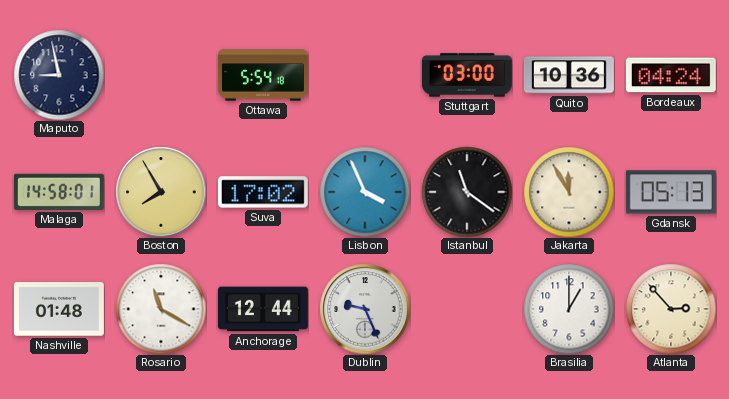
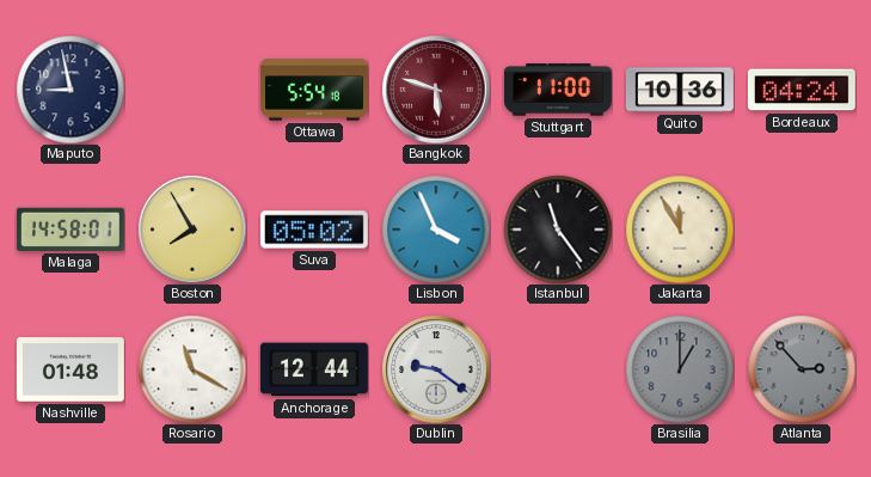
Bangkok: none -> 5:48
Stuttgart: 03:00 -> 11:00
Suva: 17:02 -> 05:02
Istanbul: 11:21 -> 11:24
Gdansk: 05:13 -> none
Dublin: 9:26 -> 9:21
Brasilia dial: white -> grey
Atlanta dial: cream -> grey
